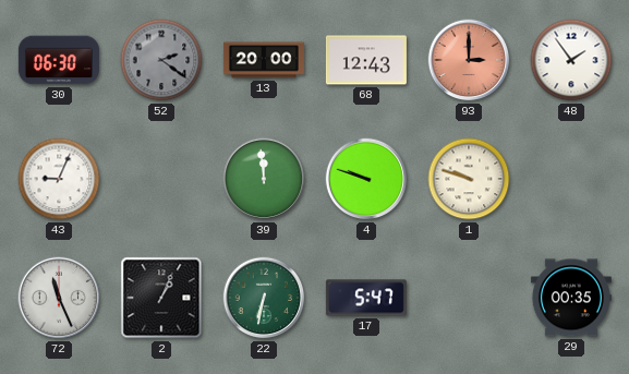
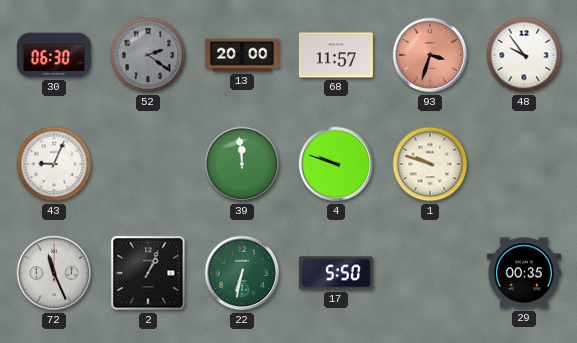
68: 12:43 -> 11:57
93: 3:00 -> 3:33
48: 1:54 -> 9:54
17: 5:47 -> 5:50
